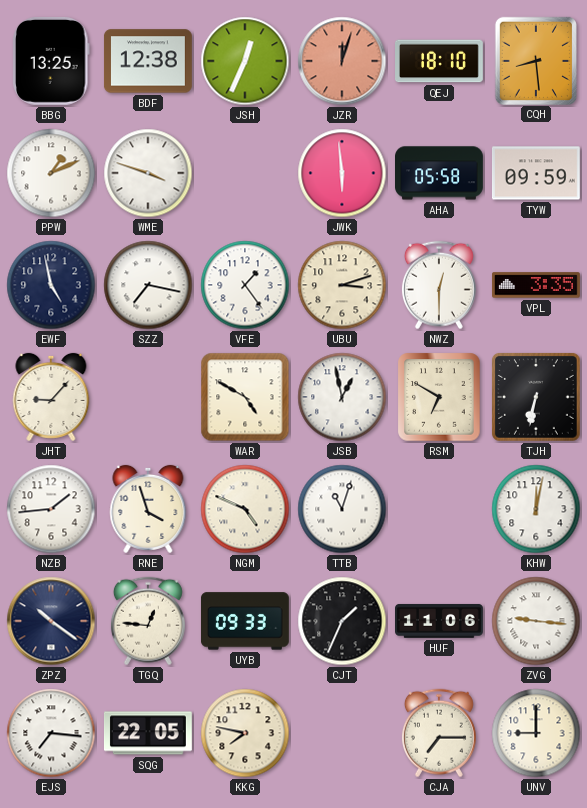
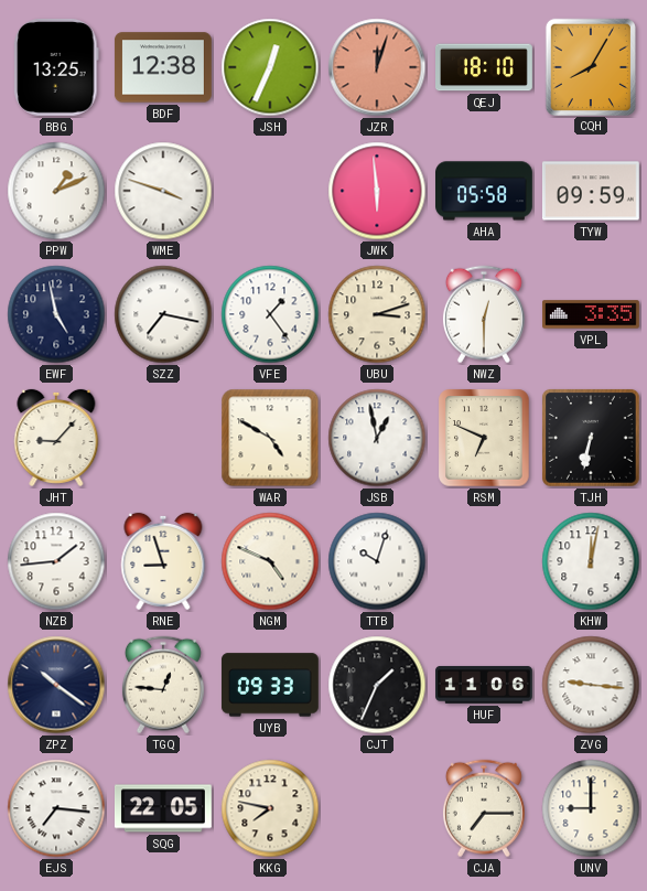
CQH: 8:29 -> 8:05
RSM: 6:50 -> 6:49
RNE: 3:57 -> 8:57
TTB: 11:03 -> 10:03
